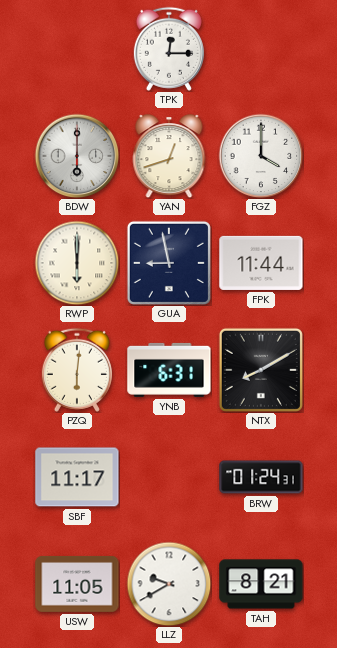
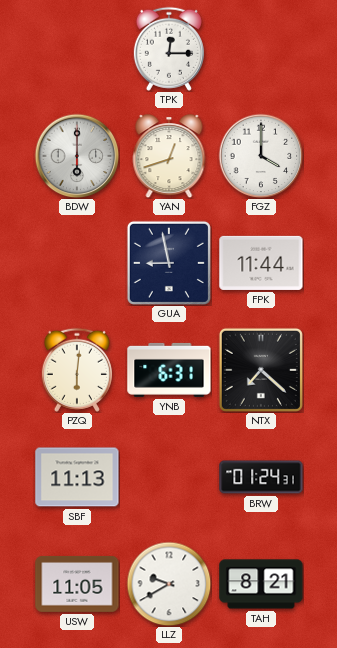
RWP: 6:00 -> none
NTX: 8:10 -> 7:22
SBF: 11:17 -> 11:13
